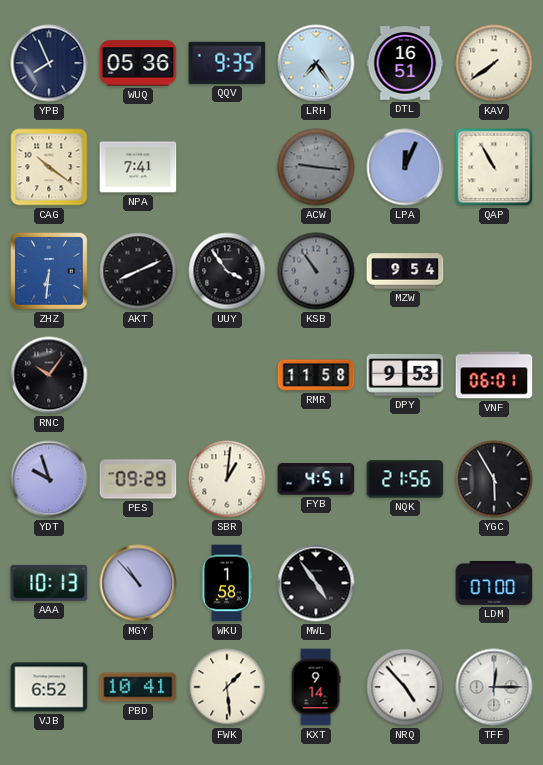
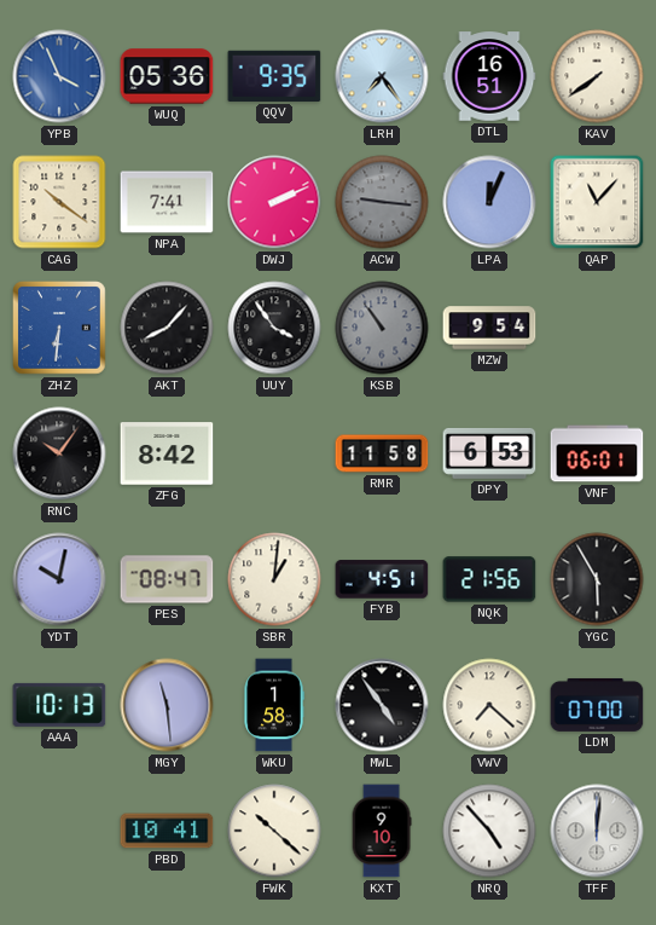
YPB: 7:56 -> 3:56
YPB dial: navy -> blue
DWJ: none -> 2:11
QAP: 10:55 -> 11:07
AKT: 8:11 -> 8:07
ZFG: none -> 8:42
DPY: 9:53 -> 6:53
YDT: 9:57 -> 10:02
PES: 09:29 -> 08:47
MGY: 10:53 -> 11:29
VWV: none -> 7:22
VJB: 6:52 -> none
FWK: 1:29 -> 10:22
KXT: 9:14 -> 9:10
TFF: 12:15 -> 12:01
